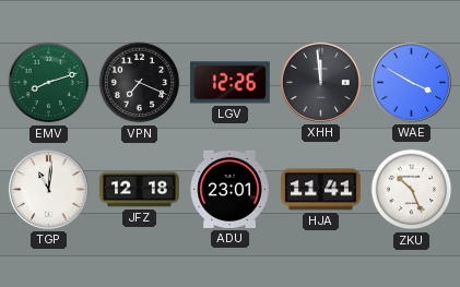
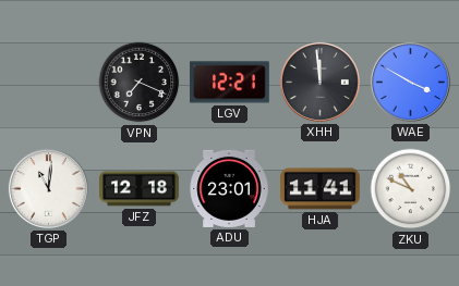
EMV: 8:12 -> none
LGV: 12:26 -> 12:21
ZKU: 10:26 -> 10:49
